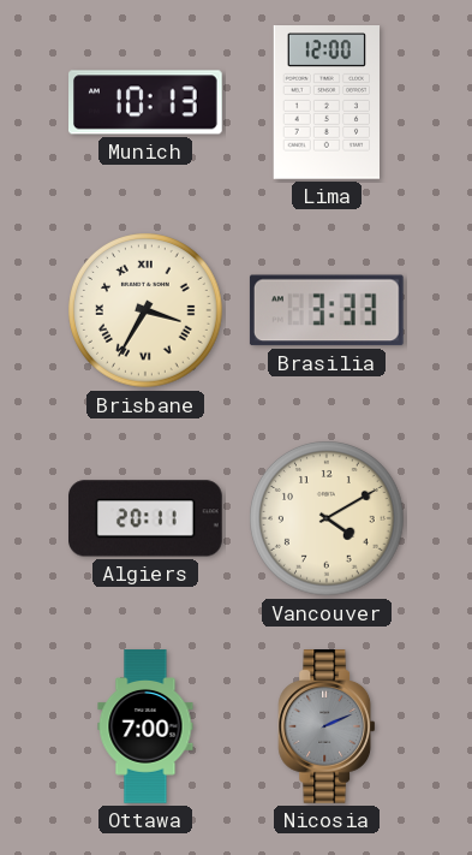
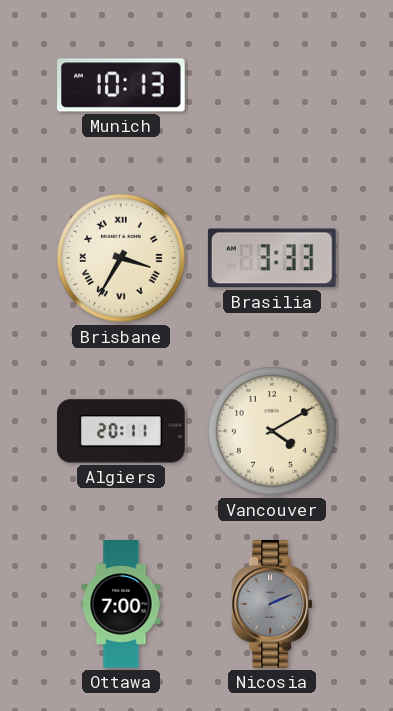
Lima: 12:00 -> none
